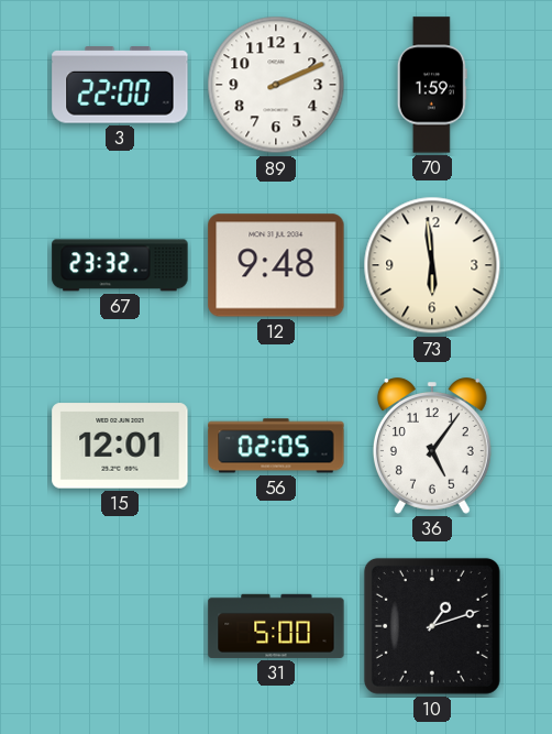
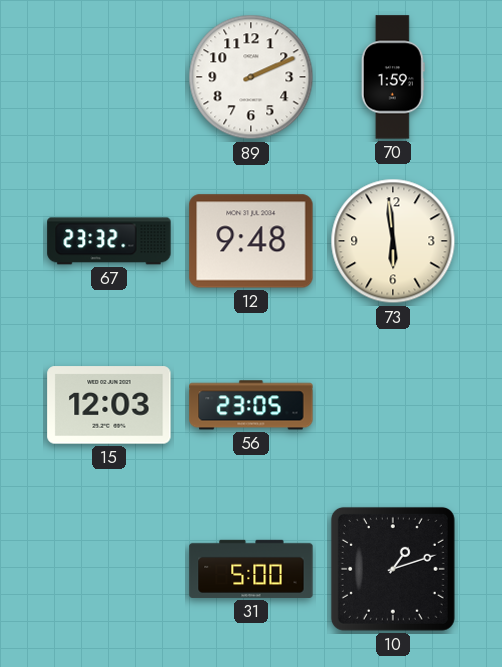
3: 22:00 -> none
15: 12:01 -> 12:03
56: 02:05 -> 23:05
36: 5:06 -> none
